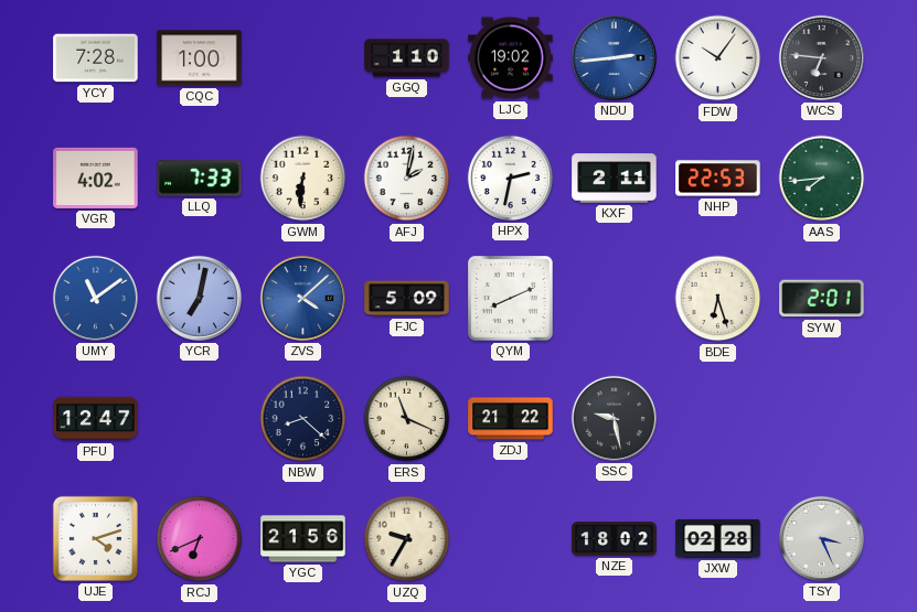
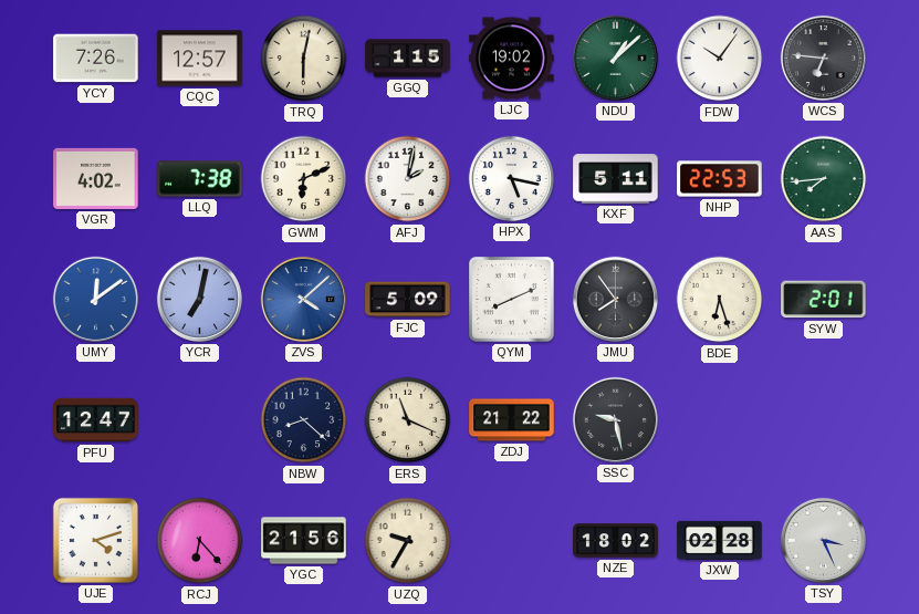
YCY: 7:28 -> 7:26
CQC: 1:00 -> 12:57
TRQ: none -> 6:02
GGQ: 1:10 -> 1:15
NDU: 2:44 -> 1:08
NDU dial: blue -> green
LLQ: 7:33 -> 7:38
GWM: 6:31 -> 6:11
HPX: 2:32 -> 5:17
KXF: 2:11 -> 5:11
UMY: 11:09 -> 12:09
JMU: none -> 7:54
RCJ: 6:41 -> 6:23
